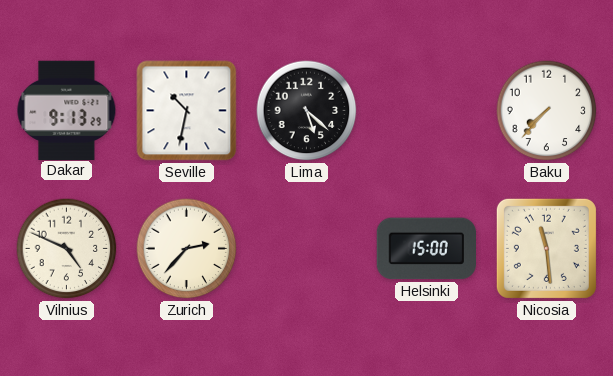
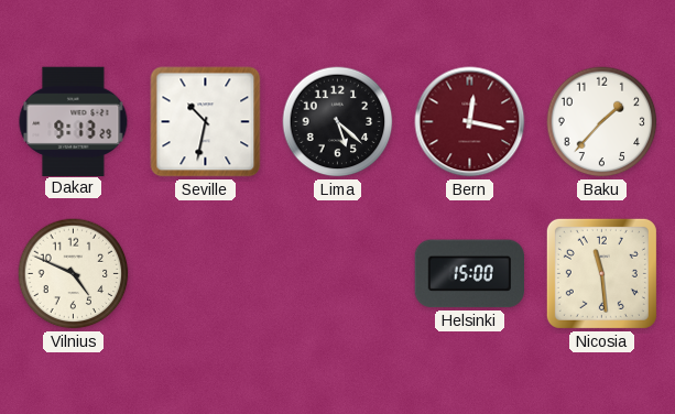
Bern: none -> 12:17
Baku: 7:37 -> 1:37
Zurich: 2:37 -> none
